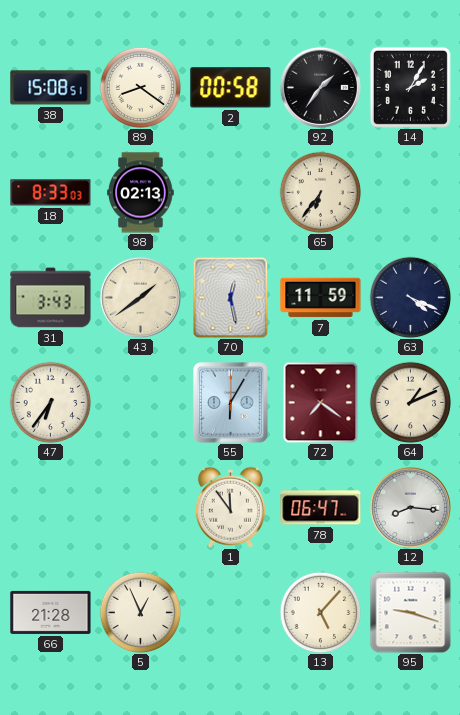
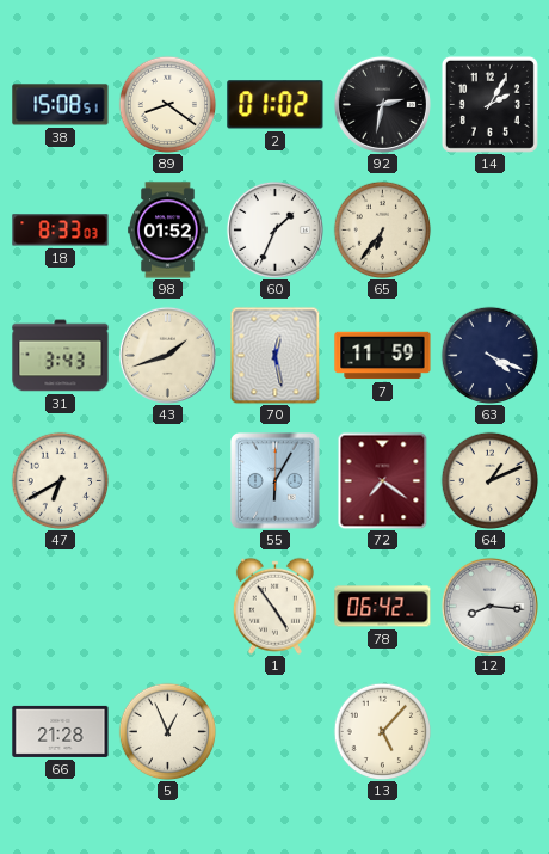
2: 00:58 -> 01:02
92: 1:36 -> 2:32
98: 02:13 -> 01:52
60: none -> 1:34
43: 1:39 -> 1:42
47: 6:36 -> 6:40
1: 11:54 -> 4:54
78: 06:47 -> 06:42
95: 9:18 -> none
